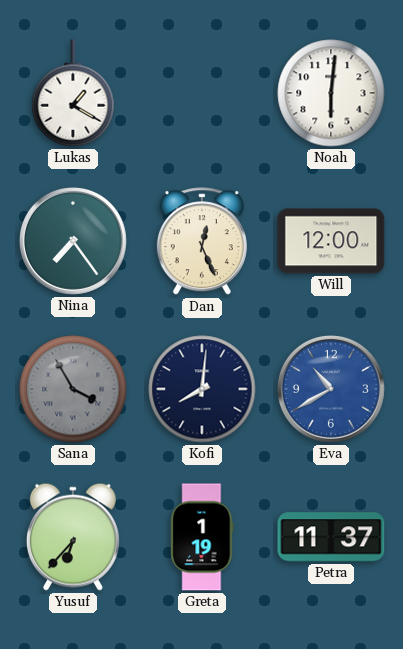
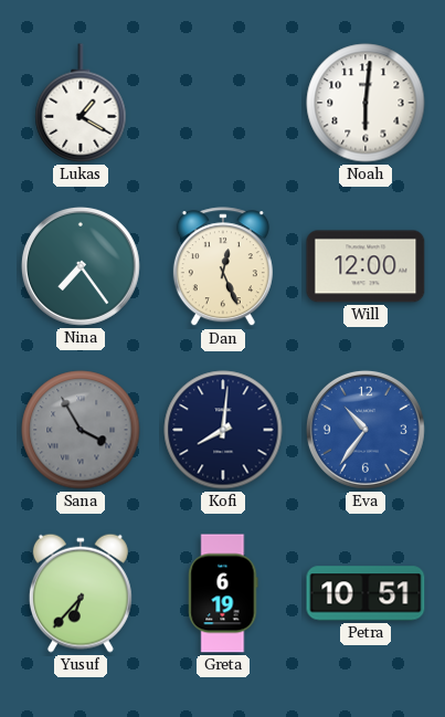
Eva: 10:40 -> 10:36
Greta: 1:19 -> 6:19
Petra: 11:37 -> 10:51
